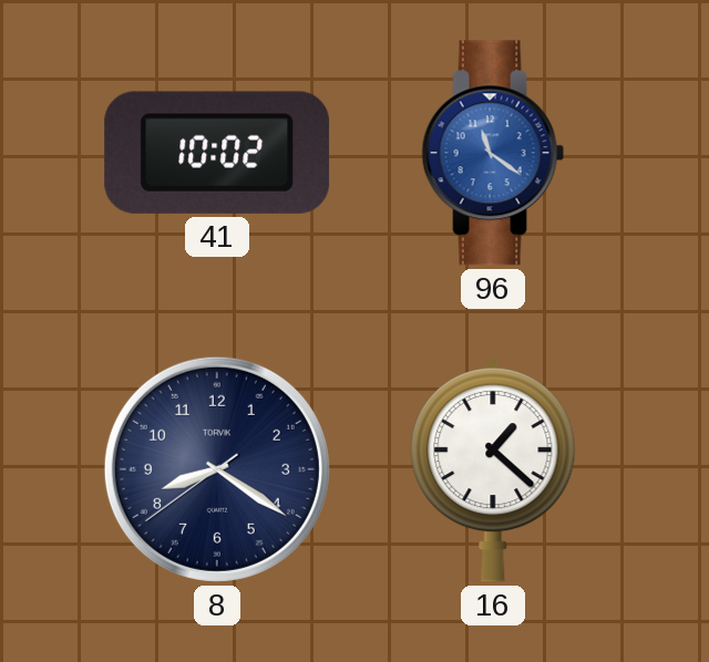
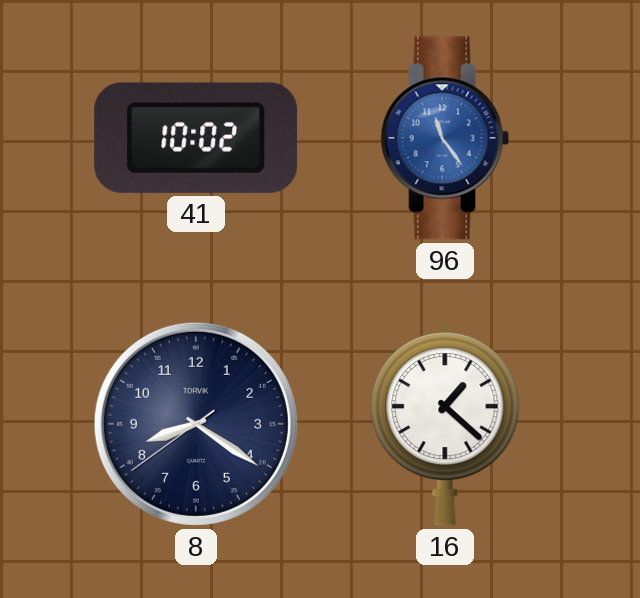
96: 11:21 -> 11:24
